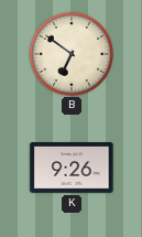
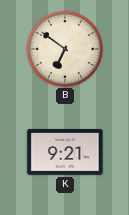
K: 9:26 -> 9:21
